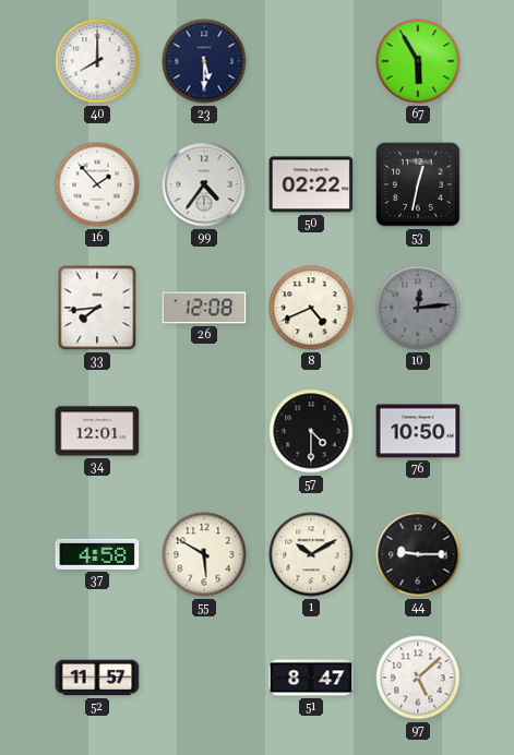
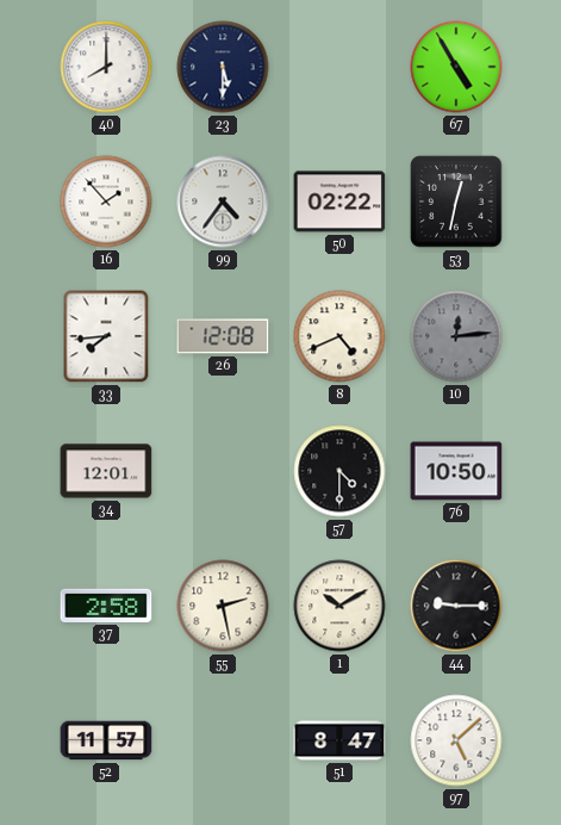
67: 5:55 -> 4:55
37: 4:58 -> 2:58
55: 5:50 -> 2:28
